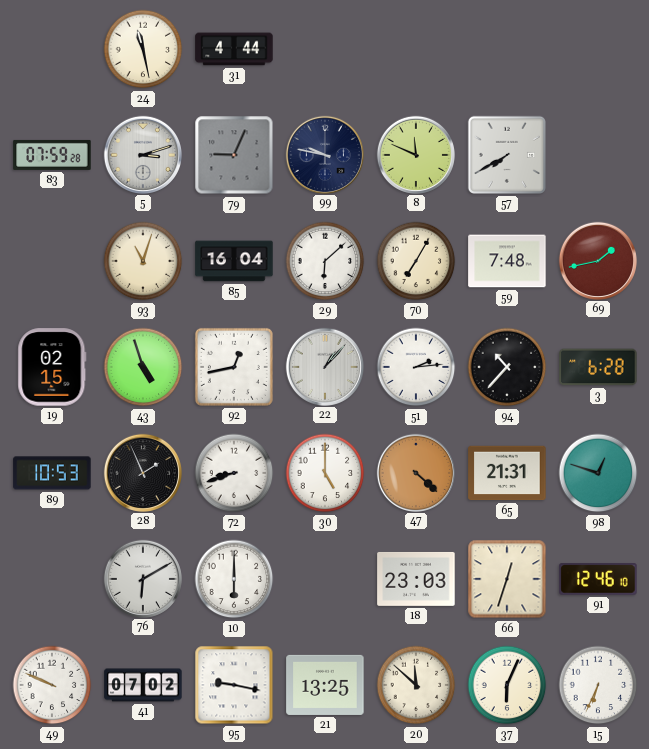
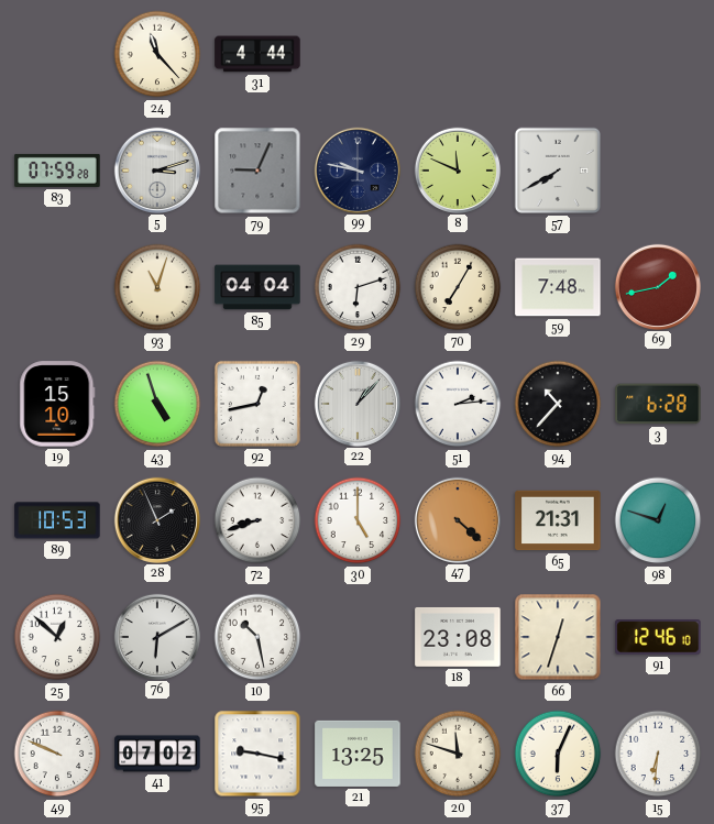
24: 11:28 -> 11:23
85: 16:04 -> 04:04
29: 6:08 -> 6:12
19: 02:15 -> 15:10
25: none -> 12:52
10: 6:00 -> 10:28
18: 23:03 -> 23:08
20: 11:52 -> 11:48
15: 6:34 -> 6:31
